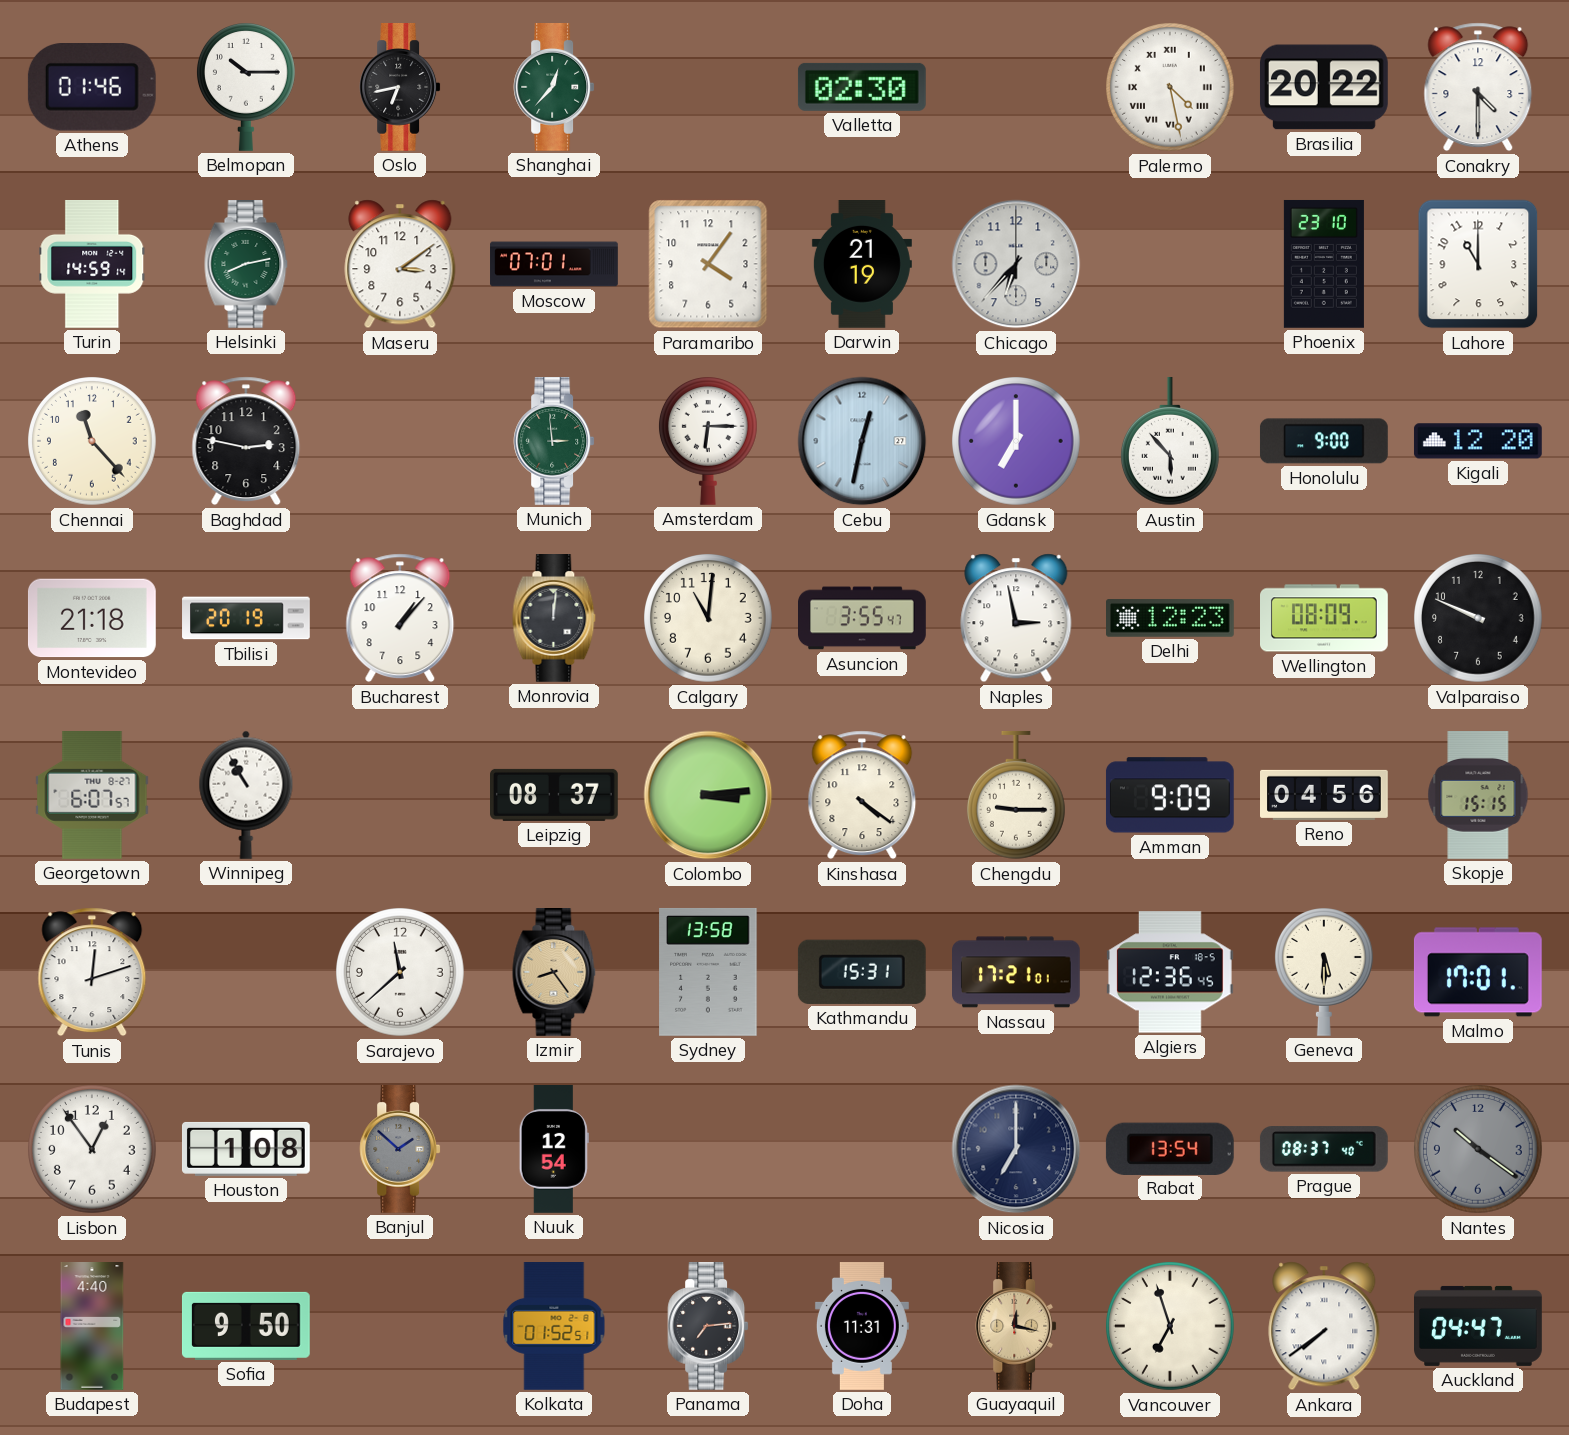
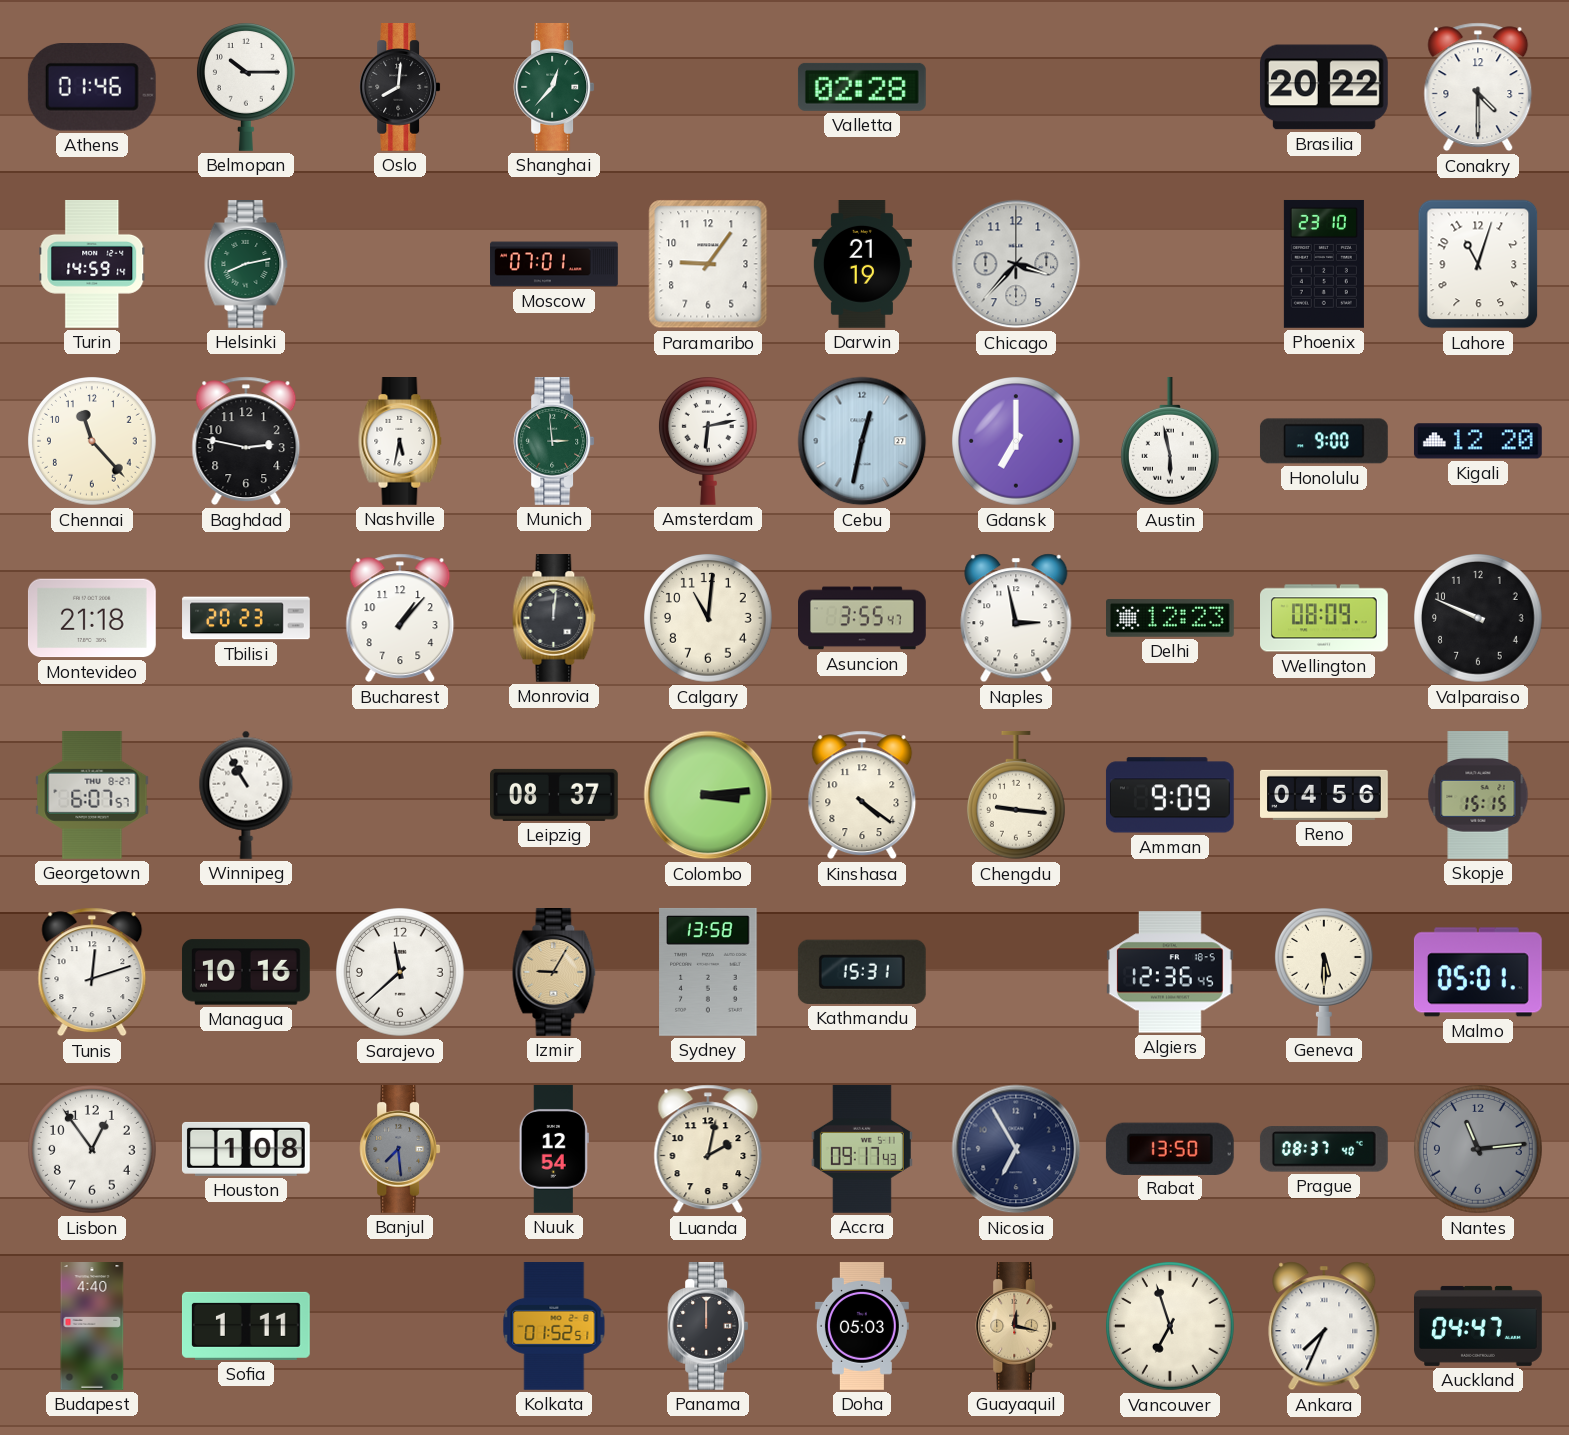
Oslo: 6:43 -> 8:01
Valletta: 02:30 -> 02:28
Palermo: 4:28 -> none
Maseru: 3:09 -> none
Paramaribo: 4:06 -> 9:06
Chicago: 6:37 -> 3:37
Lahore: 11:00 -> 11:03
Nashville: none -> 5:32
Amsterdam: 6:15 -> 6:13
Austin: 5:53 -> 5:58
Tbilisi: 20:19 -> 20:23
Chengdu: 9:15 -> 9:16
Managua: none -> 10:16
Izmir: 8:24 -> 9:05
Nassau: 17:21 -> none
Malmo: 17:01 -> 05:01
Banjul: 1:52 -> 7:29
Luanda: none -> 2:02
Accra: none -> 09:17
Nicosia: 7:00 -> 6:55
Rabat: 13:54 -> 13:50
Nantes: 10:21 -> 11:14
Sofia: 9:50 -> 1:11
Panama: 7:14 -> 12:00
Doha: 11:31 -> 05:03
Ankara: 7:39 -> 7:34
